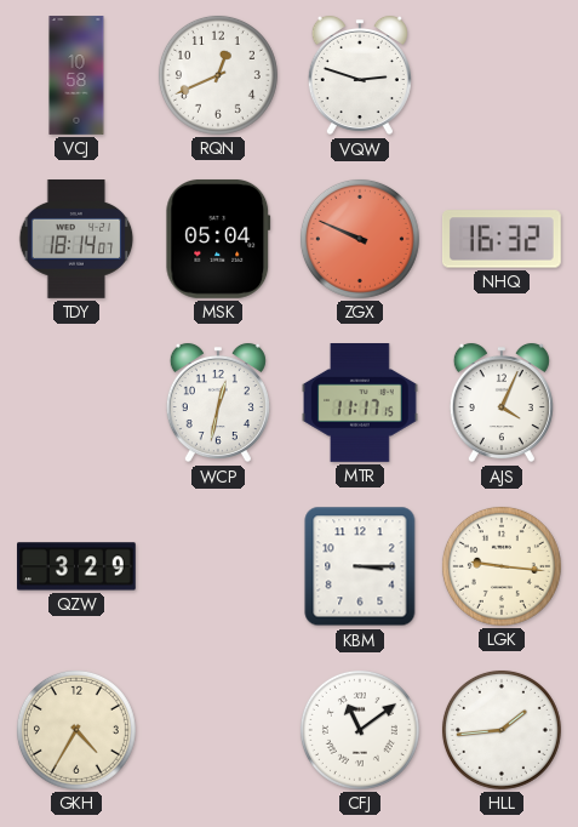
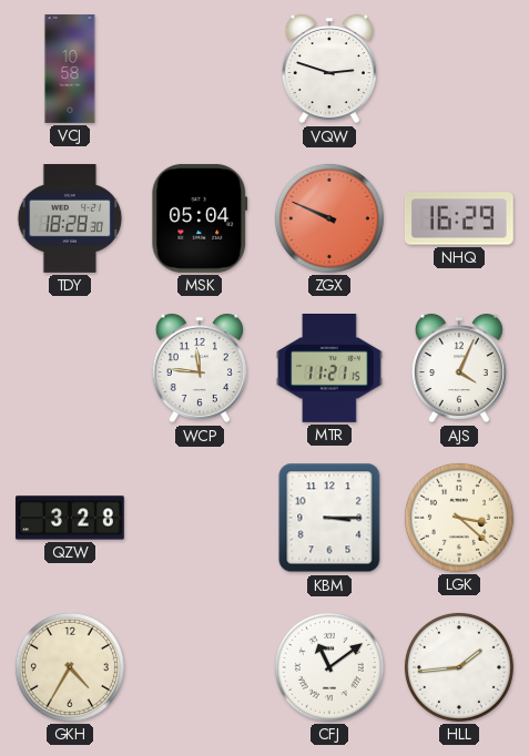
RQN: 12:41 -> none
TDY: 18:14 -> 18:28
NHQ: 16:32 -> 16:29
WCP: 12:32 -> 11:46
MTR: 11:17 -> 11:21
QZW: 3:29 -> 3:28
LGK: 9:16 -> 3:22
